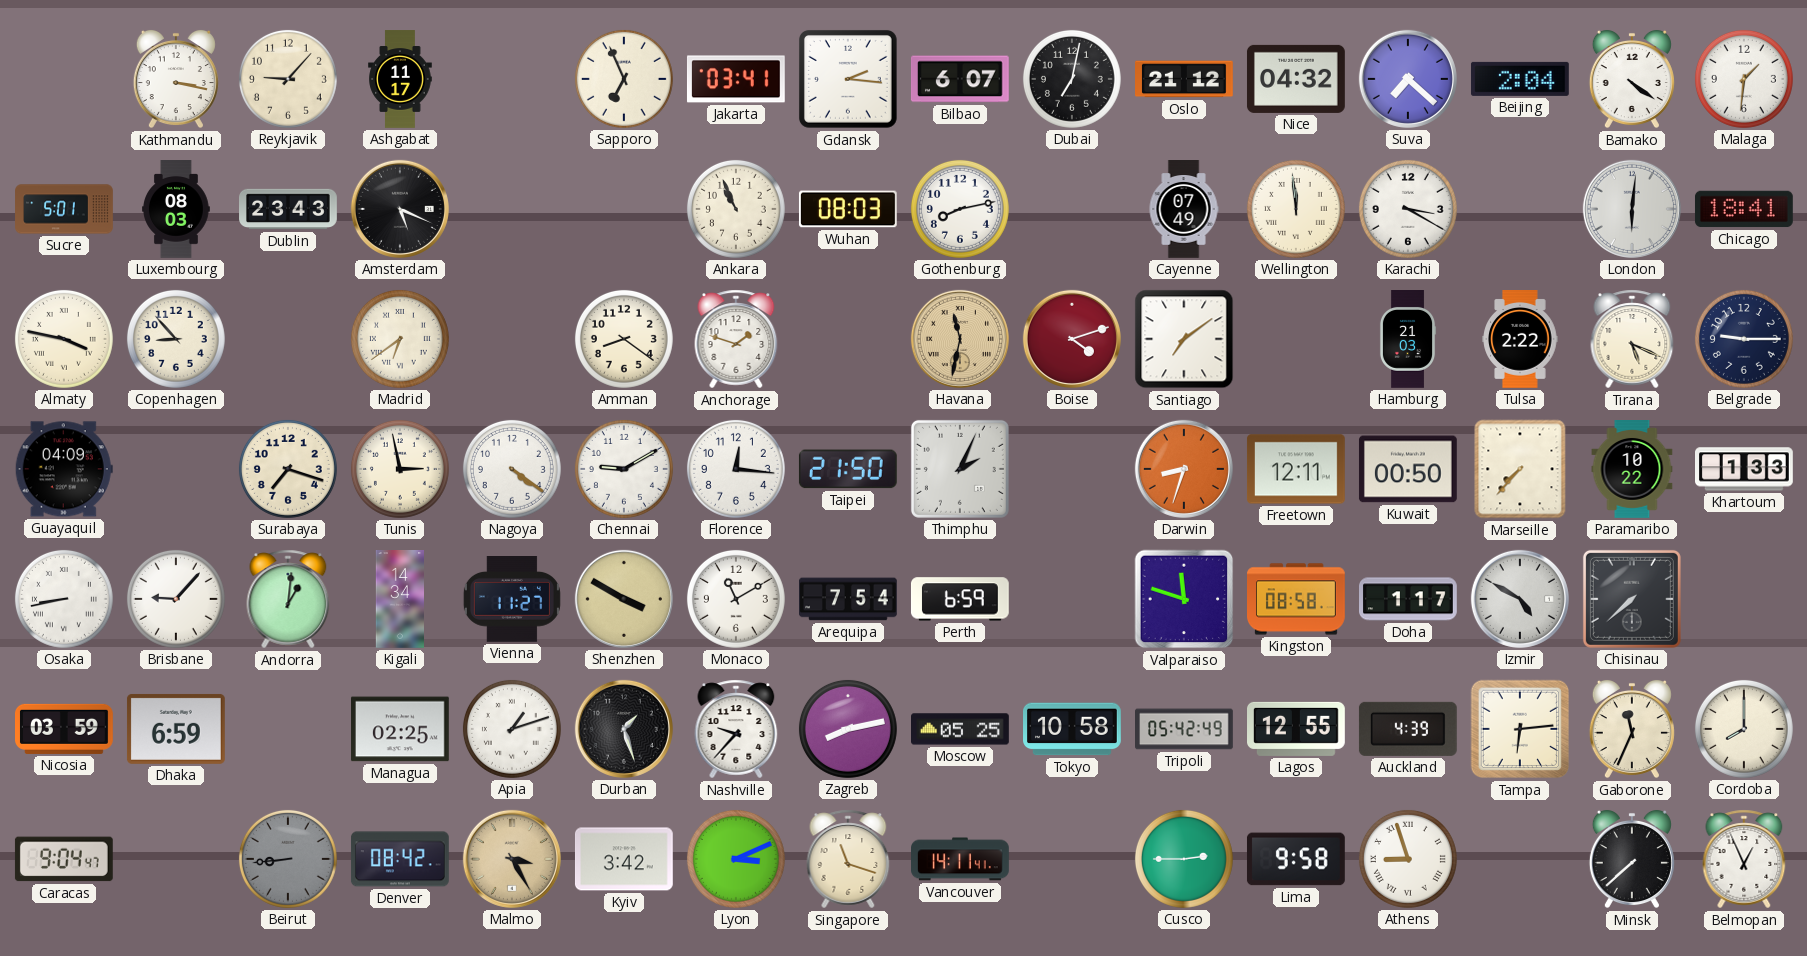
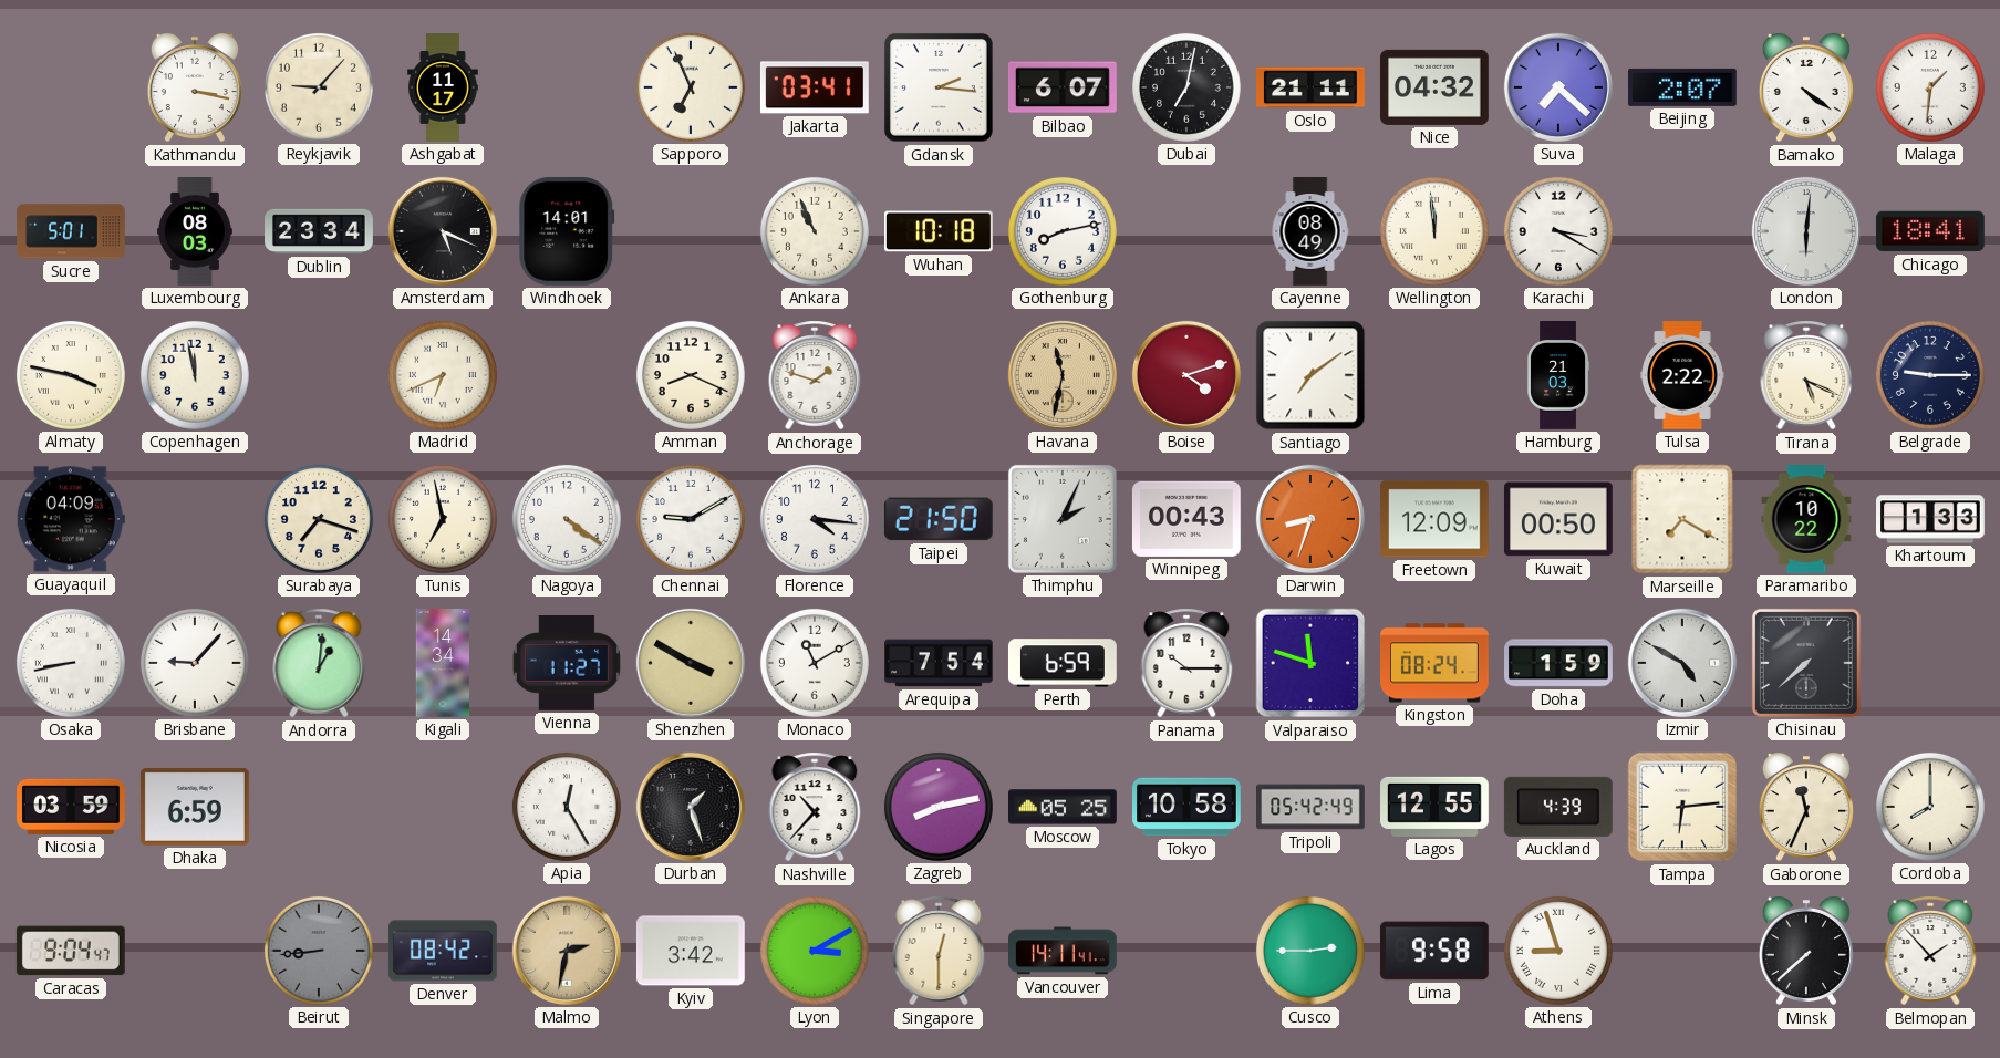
Oslo: 21:12 -> 21:11
Beijing: 2:04 -> 2:07
Dublin: 23:43 -> 23:34
Windhoek: none -> 14:01
Wuhan: 08:03 -> 10:18
Cayenne: 07:49 -> 08:49
Copenhagen: 8:53 -> 11:58
Madrid: 6:39 -> 6:41
Amman: 8:21 -> 8:19
Tunis: 2:58 -> 6:58
Florence: 12:16 -> 4:16
Winnipeg: none -> 00:43
Freetown: 12:11 -> 12:09
Marseille: 7:37 -> 7:20
Panama: none -> 10:15
Kingston: 08:58 -> 08:24
Doha: 1:17 -> 1:59
Managua: 02:25 -> none
Apia: 1:12 -> 12:25
Nashville: 9:37 -> 10:37
Malmo: 3:25 -> 2:32
Lyon: 3:11 -> 3:10
Singapore: 11:18 -> 12:30
Belmopan: 12:56 -> 1:53
